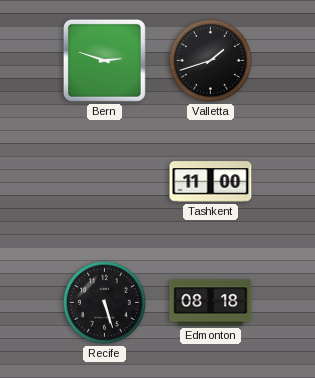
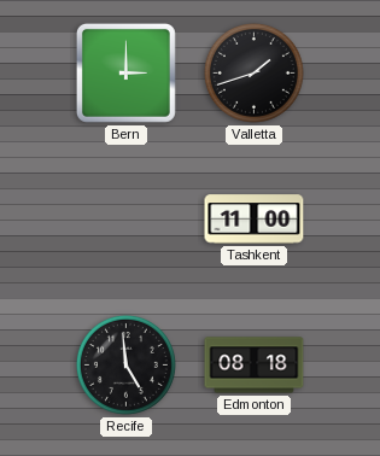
Bern: 2:48 -> 3:00
Recife: 5:27 -> 4:59
